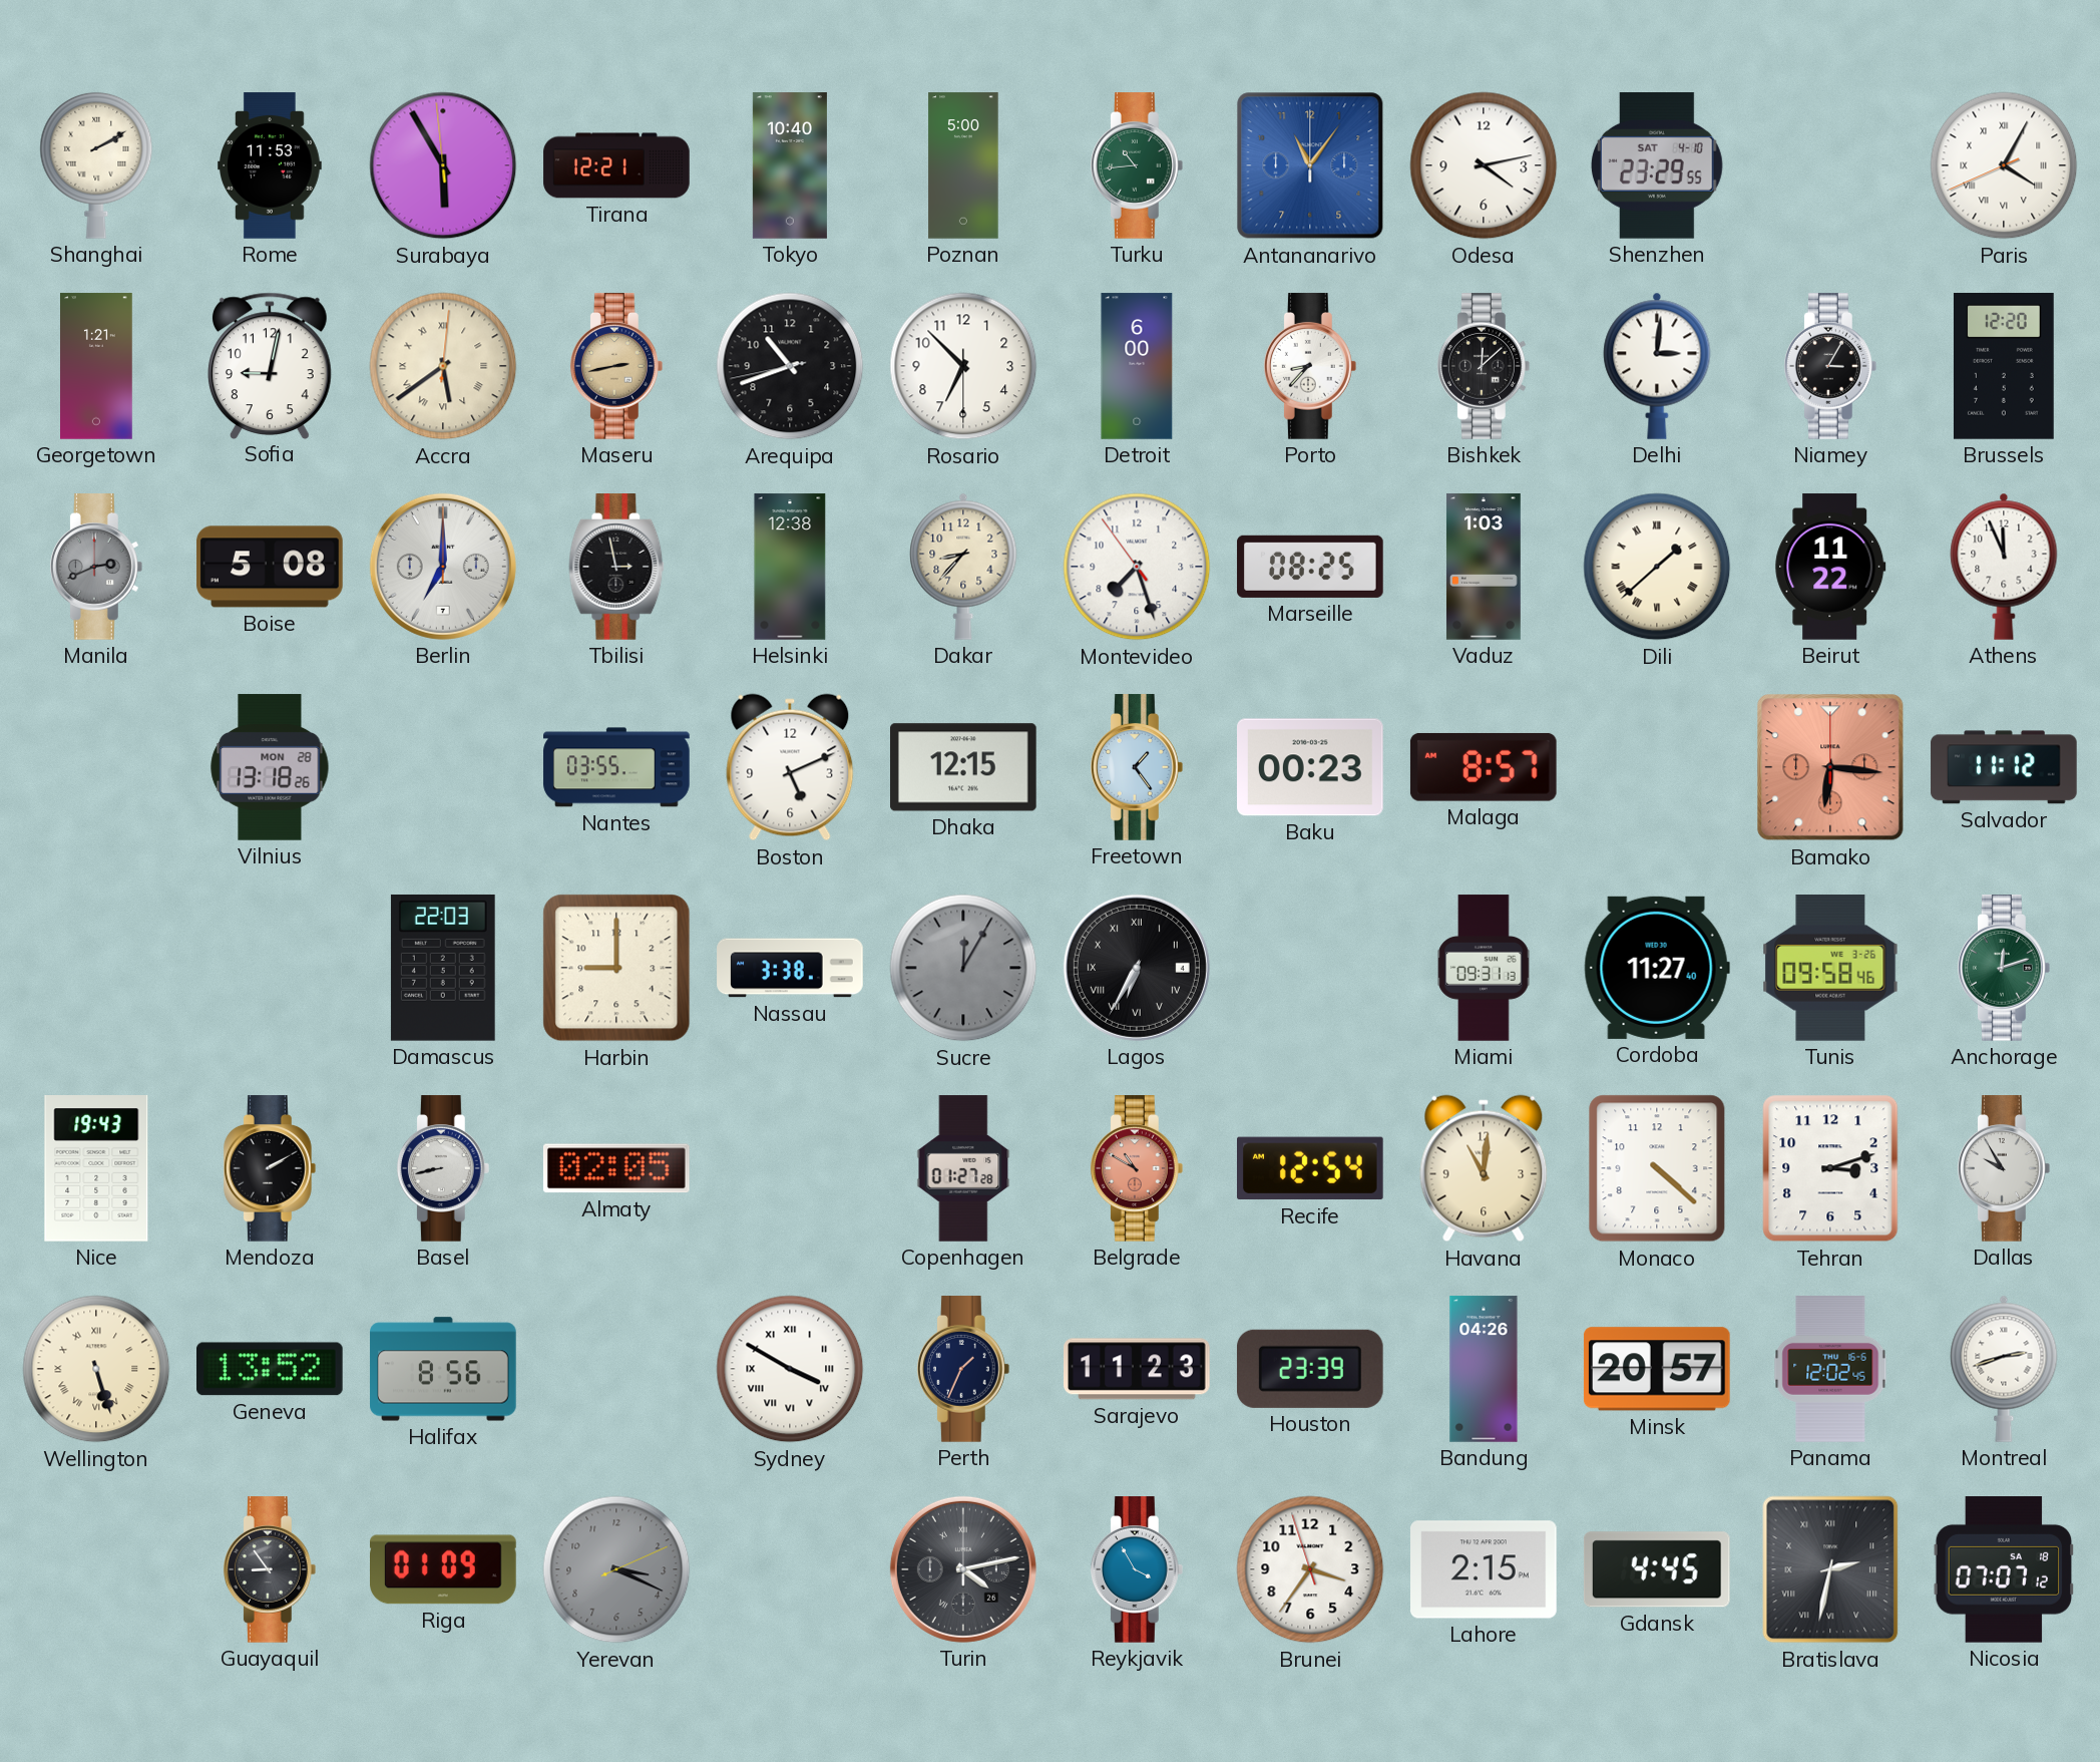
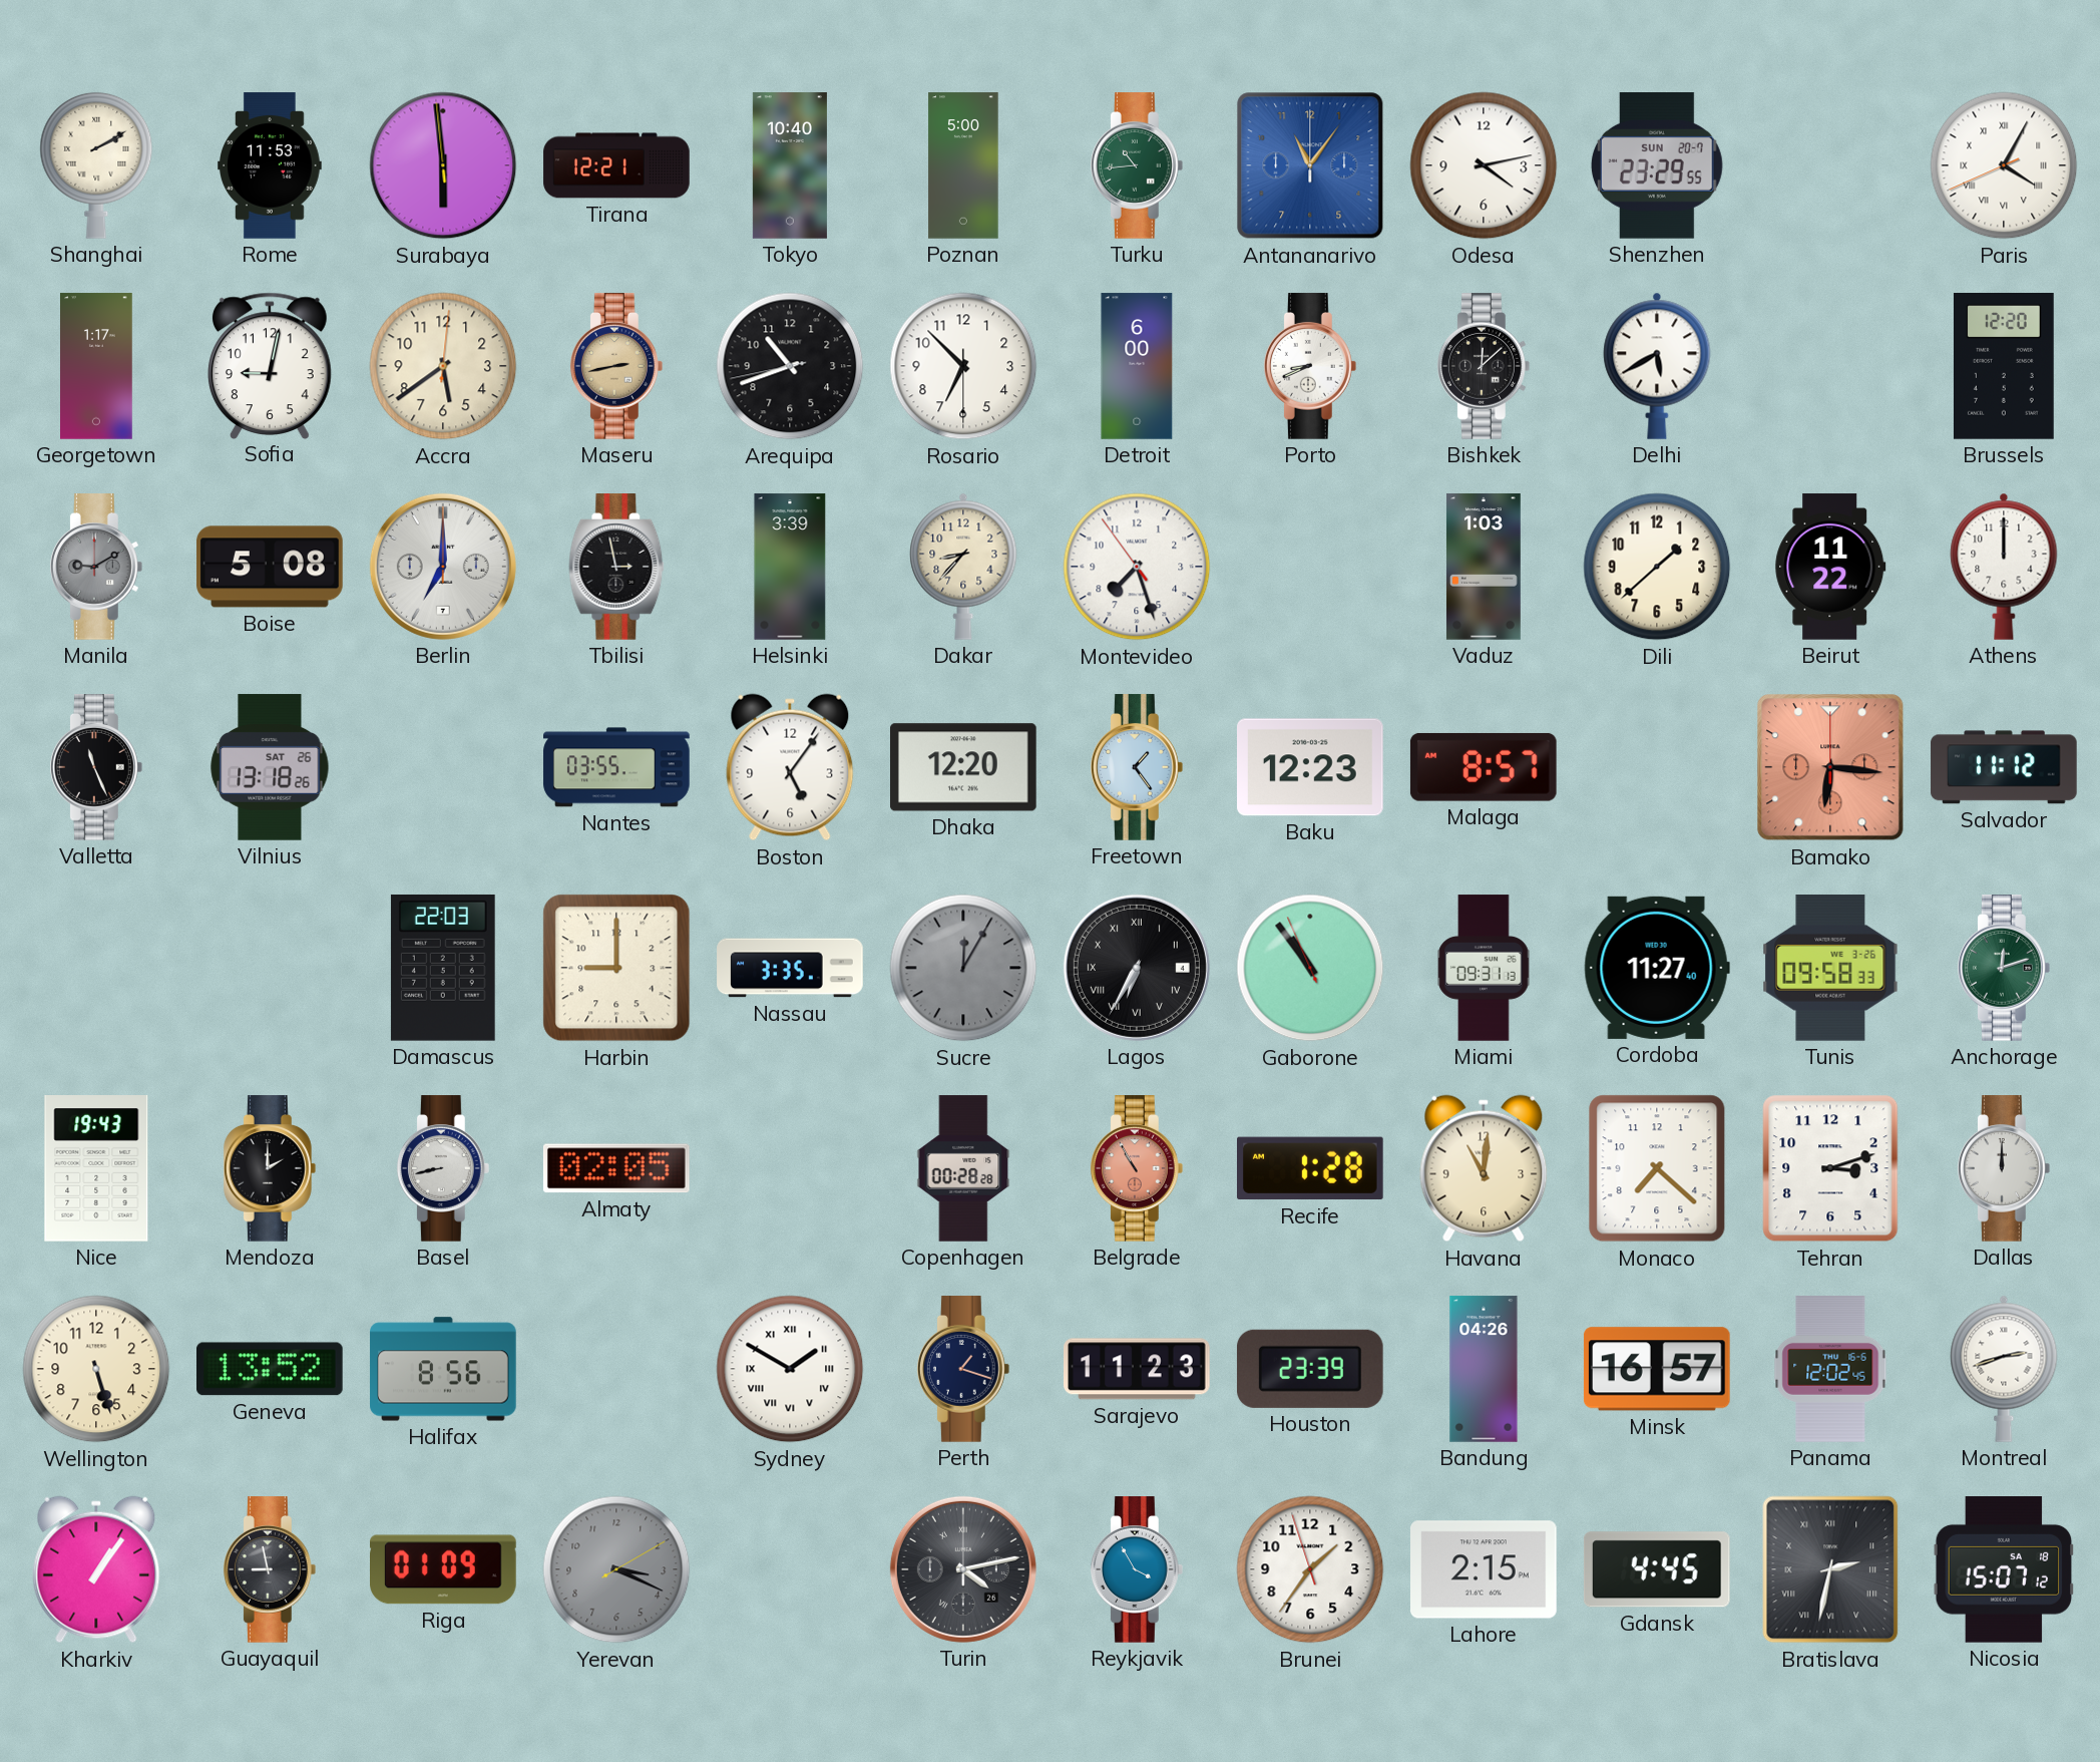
Surabaya: 5:54 -> 5:58
Shenzhen date: SAT 4-10 -> SUN 20-7
Georgetown: 1:21 -> 1:17
Accra numerals: Roman -> Arabic
Porto: 8:37 -> 8:41
Delhi: 3:01 -> 5:40
Niamey: 3:05 -> none
Manila: 2:41 -> 9:10
Helsinki: 12:38 -> 3:39
Marseille: 08:25 -> none
Dili numerals: Roman -> Arabic
Athens: 11:56 -> 12:00
Valletta: none -> 11:26
Vilnius date: MON 28 -> SAT 26
Boston: 5:11 -> 5:06
Dhaka: 12:15 -> 12:20
Baku: 00:23 -> 12:23
Nassau: 3:38 -> 3:35
Gaborone: none -> 10:53
Tunis: 09:58:46 -> 09:58:33
Mendoza: 2:10 -> 2:00
Copenhagen: 01:27 -> 00:28
Belgrade: 10:50 -> 10:55
Recife: 12:54 -> 1:28
Monaco: 4:22 -> 7:22
Dallas: 9:55 -> 12:00
Wellington numerals: Roman -> Arabic
Sydney: 3:50 -> 1:50
Perth: 1:34 -> 1:18
Minsk: 20:57 -> 16:57
Kharkiv: none -> 1:06
Guayaquil: 8:54 -> 8:58
Yerevan: 3:19:11 -> 3:19:10
Brunei: 3:35 -> 1:35
Nicosia: 07:07 -> 15:07
